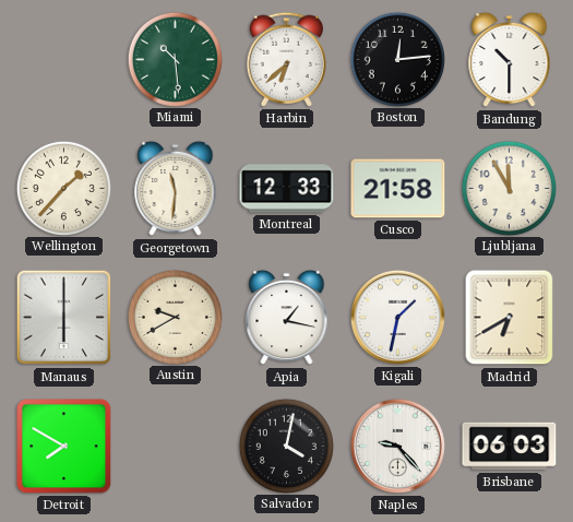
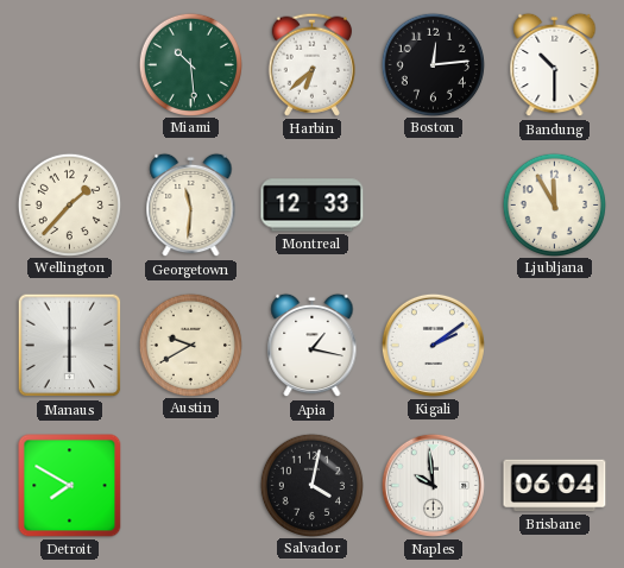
Cusco: 21:58 -> none
Kigali: 1:32 -> 2:09
Madrid: 6:40 -> none
Naples: 9:23 -> 9:59
Brisbane: 06:03 -> 06:04
